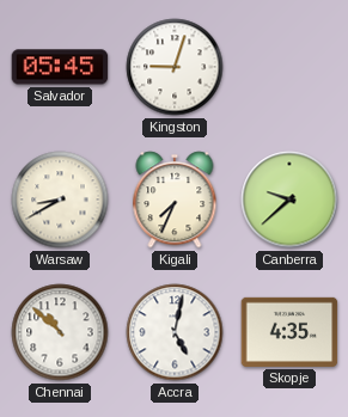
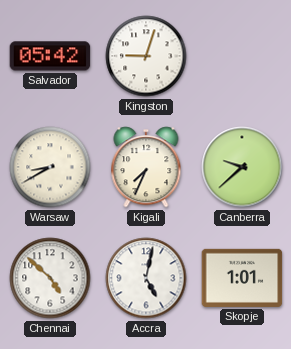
Salvador: 05:45 -> 05:42
Chennai: 10:52 -> 4:52
Skopje: 4:35 -> 1:01
